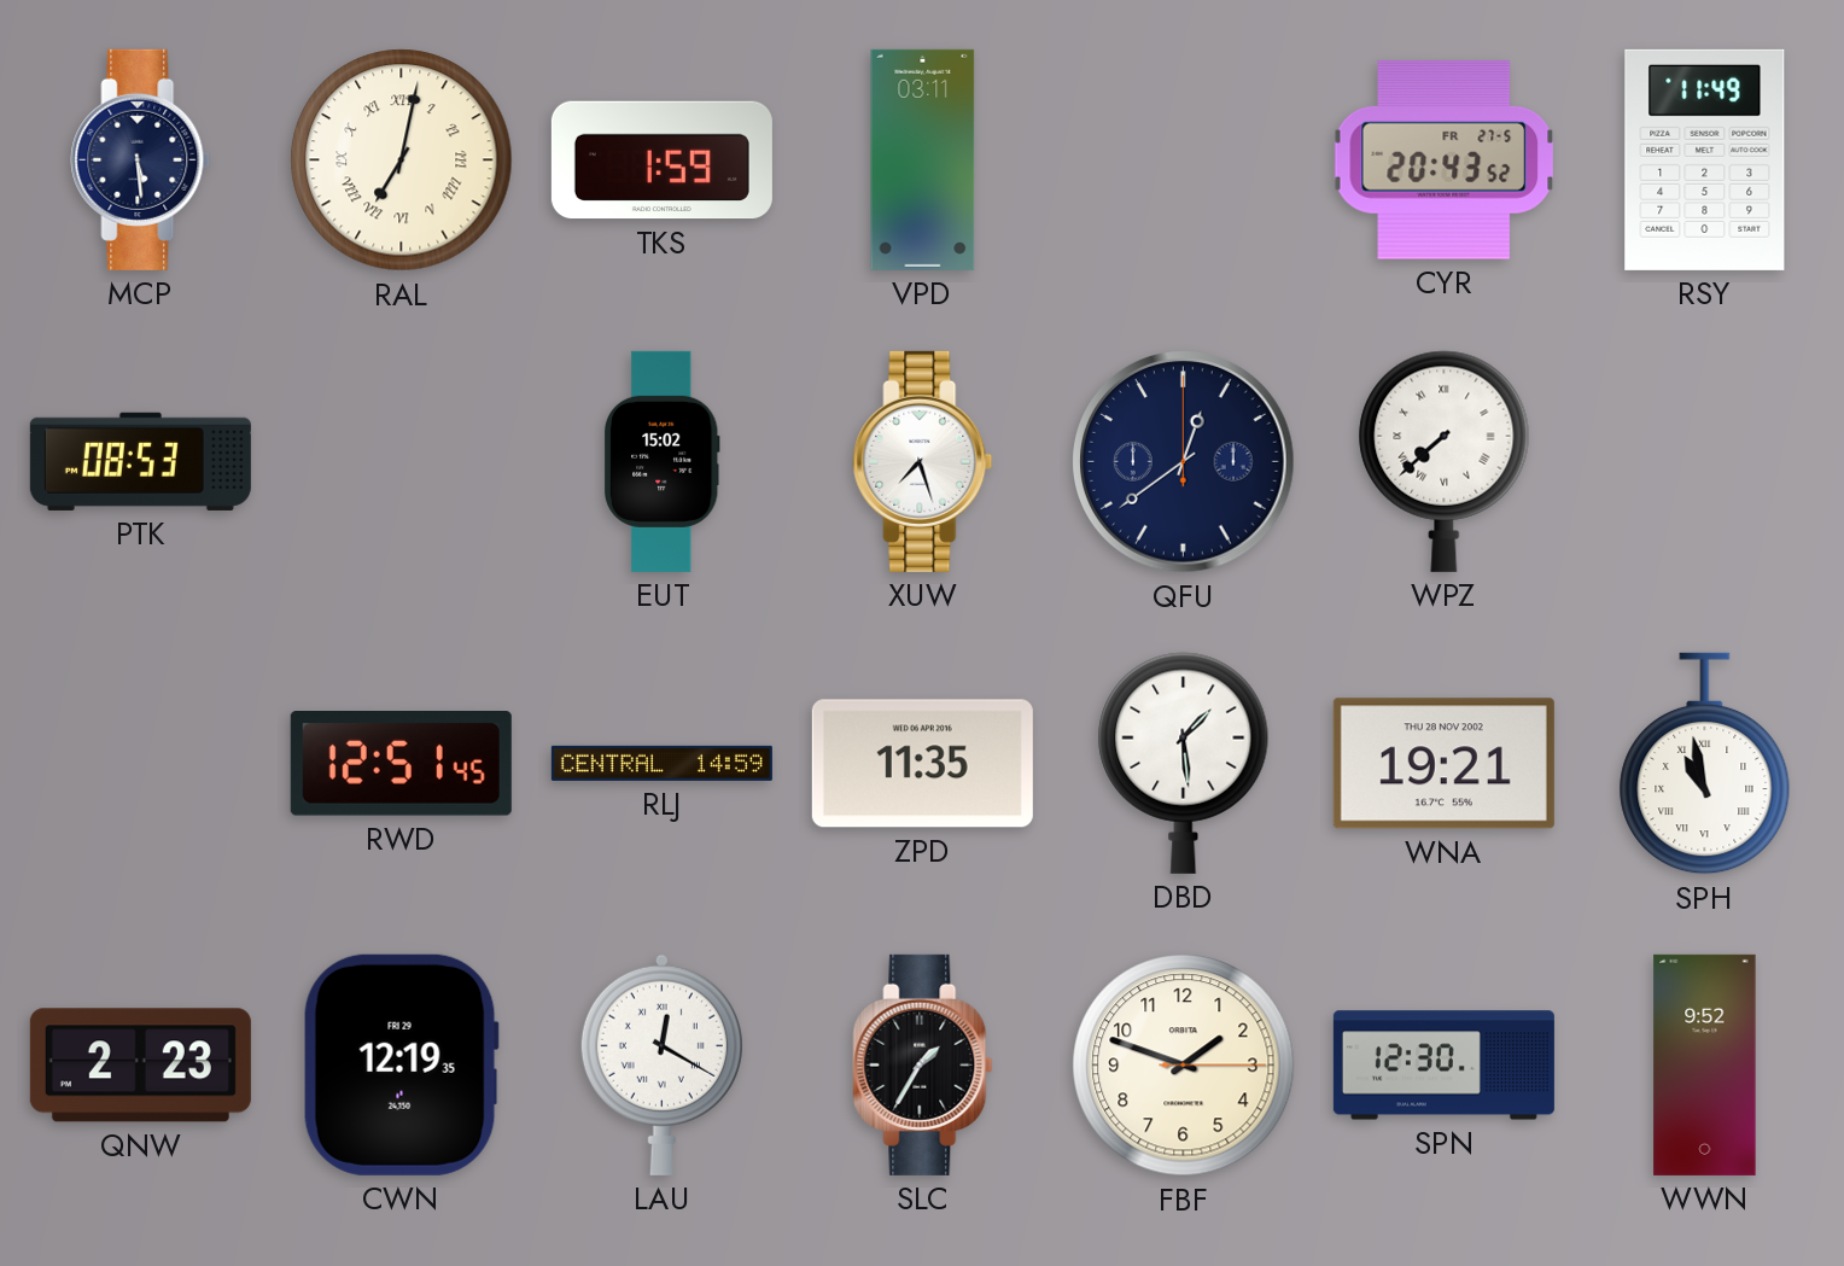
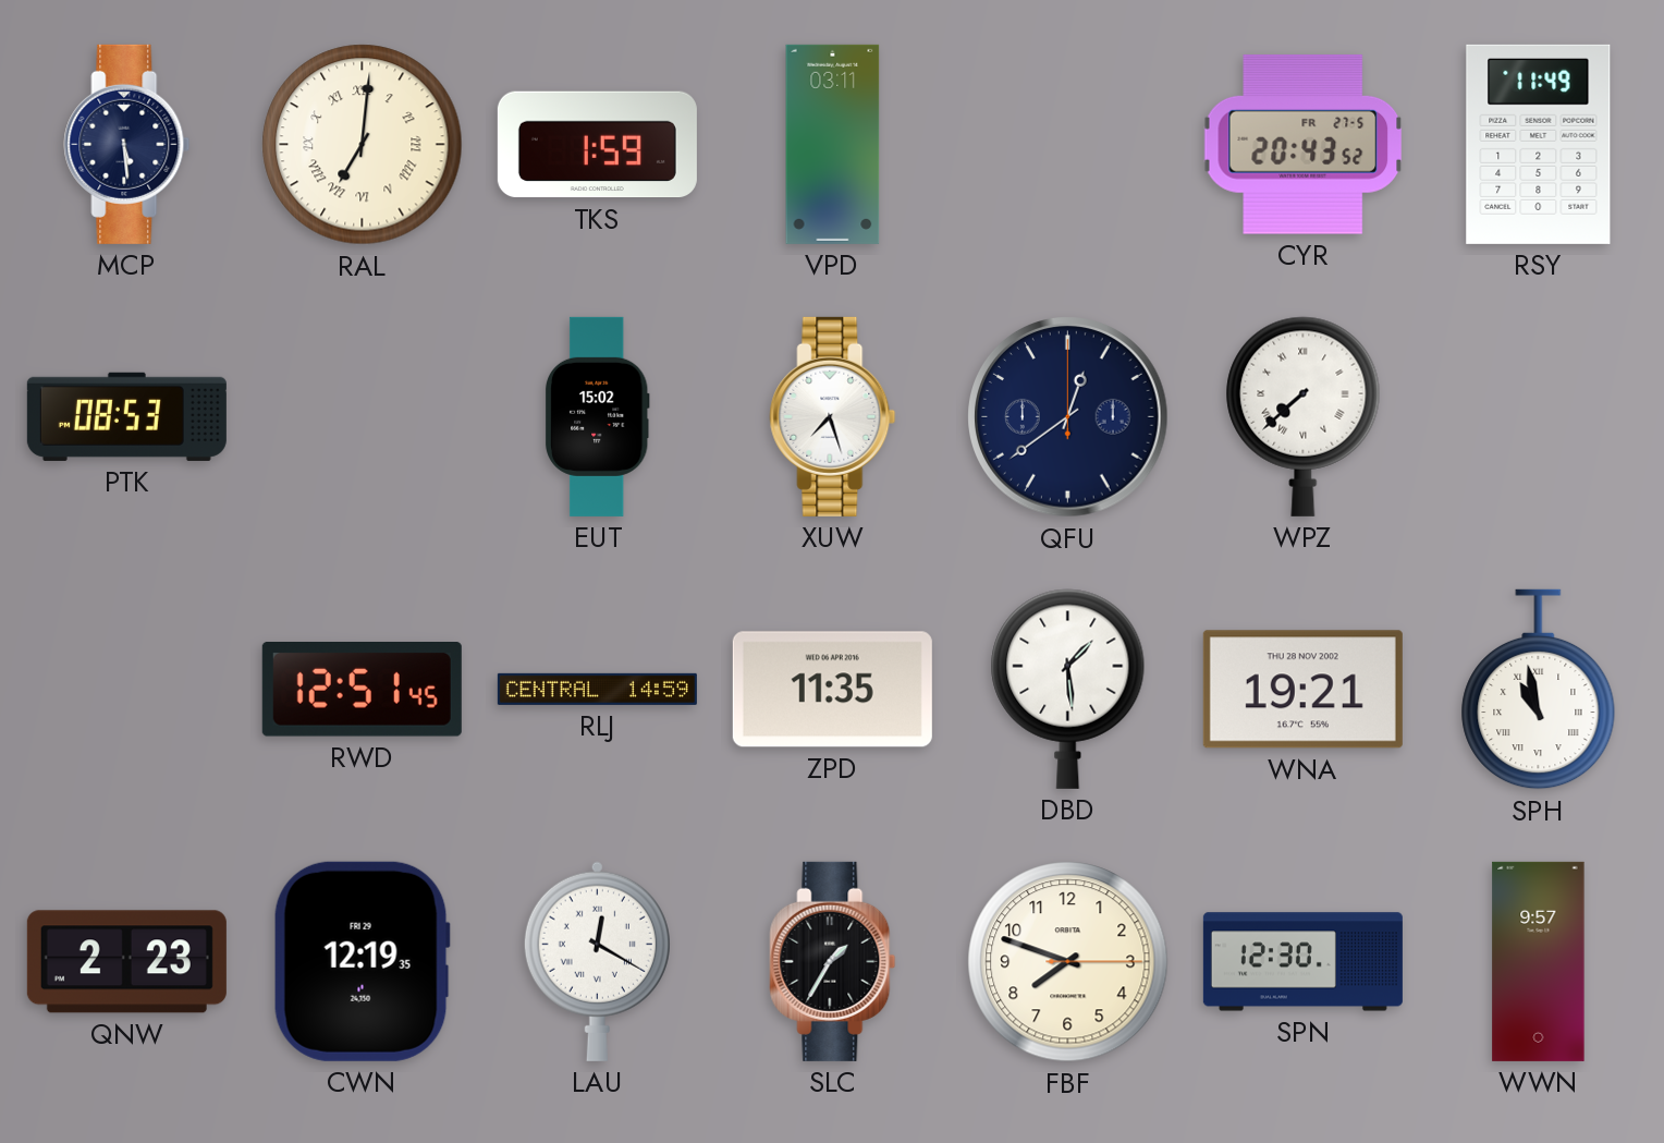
RAL: 7:02 -> 7:01
FBF: 1:48 -> 7:48
WWN: 9:52 -> 9:57
